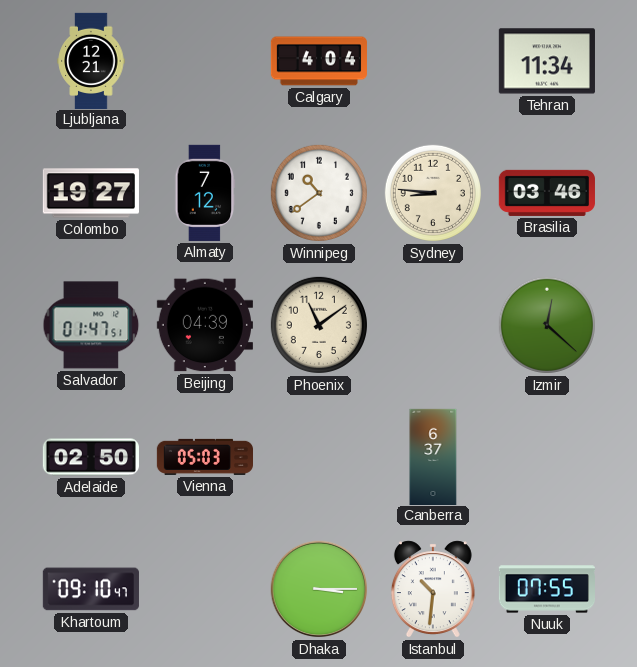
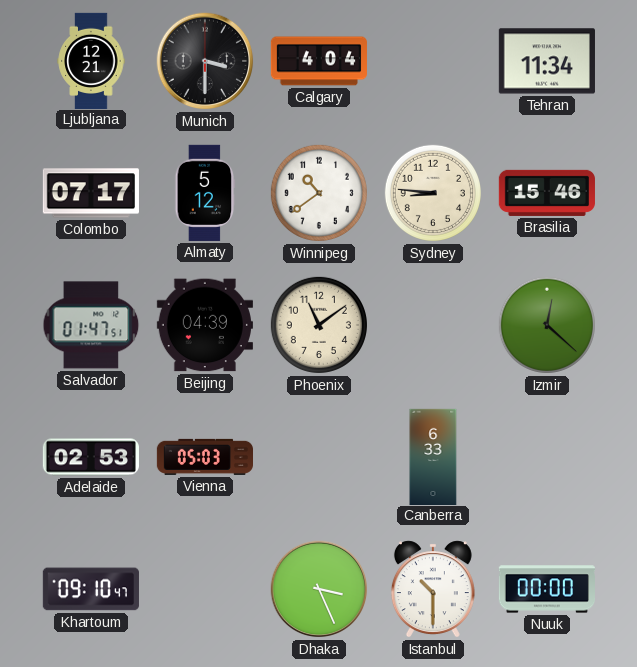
Munich: none -> 3:30
Colombo: 19:27 -> 07:17
Almaty: 7:12 -> 5:12
Brasilia: 03:46 -> 15:46
Adelaide: 02:50 -> 02:53
Canberra: 6:37 -> 6:33
Dhaka: 3:15 -> 3:26
Istanbul: 10:31 -> 10:30
Nuuk: 07:55 -> 00:00
